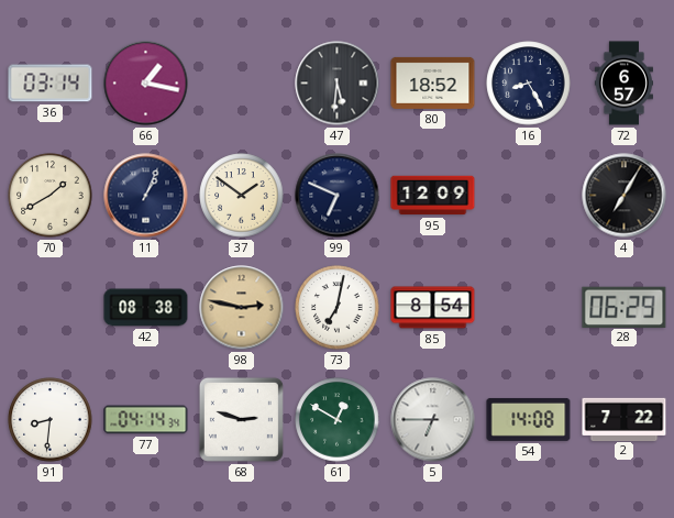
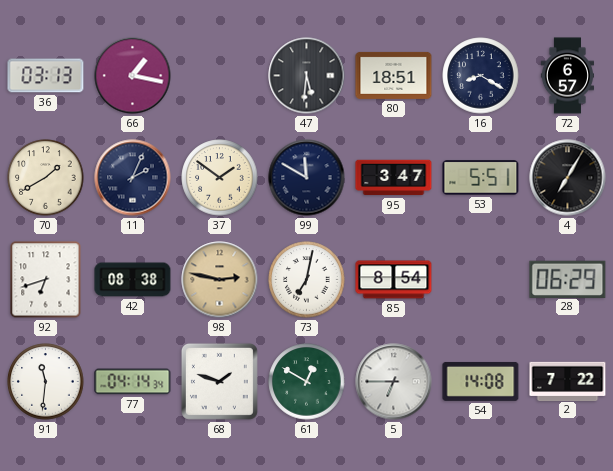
36: 03:14 -> 03:13
80: 18:52 -> 18:51
16: 8:25 -> 8:20
11: 1:04 -> 2:04
99: 6:49 -> 11:50
95: 12:09 -> 3:47
53: none -> 5:51
92: none -> 6:42
91: 8:31 -> 11:31
68: 2:48 -> 1:48
